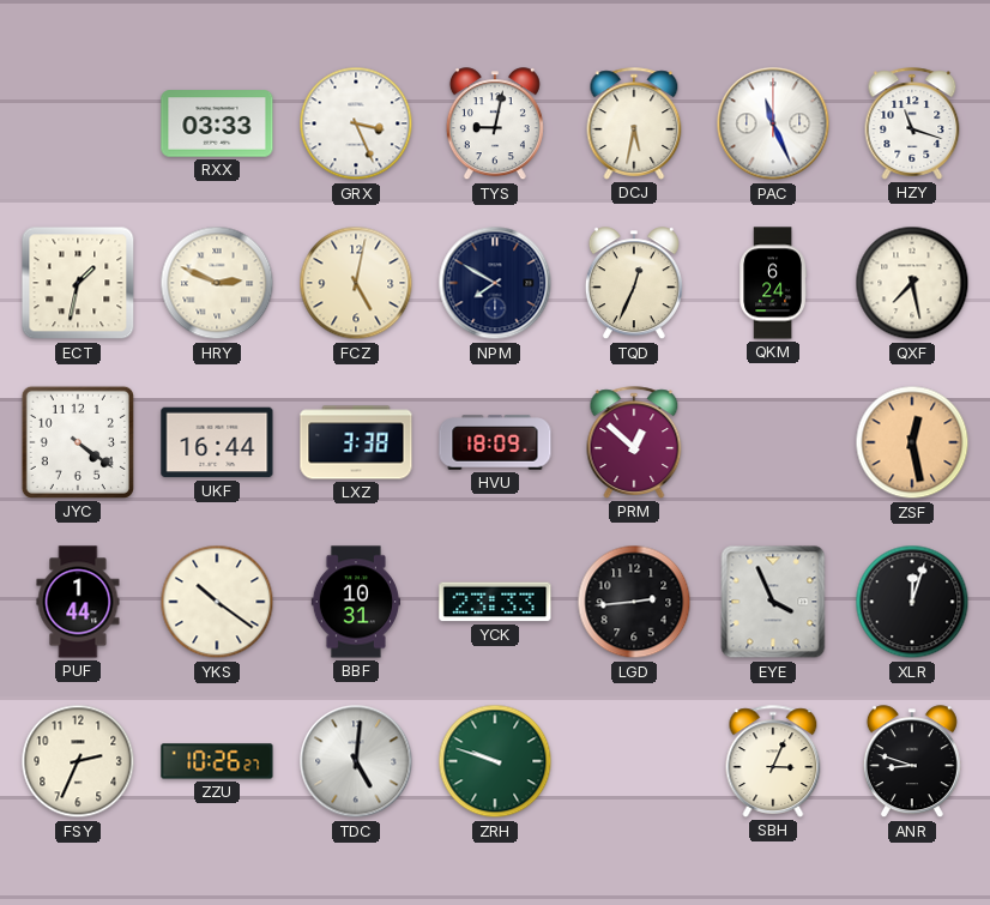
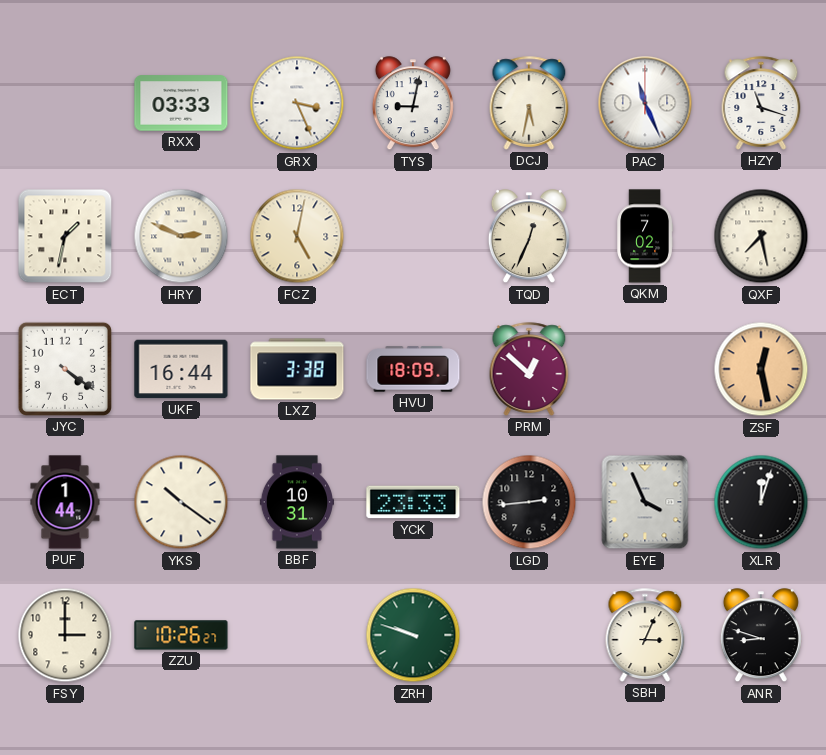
NPM: 7:50 -> none
QKM: 6:24 -> 7:02
FSY: 2:34 -> 3:00
TDC: 5:01 -> none
